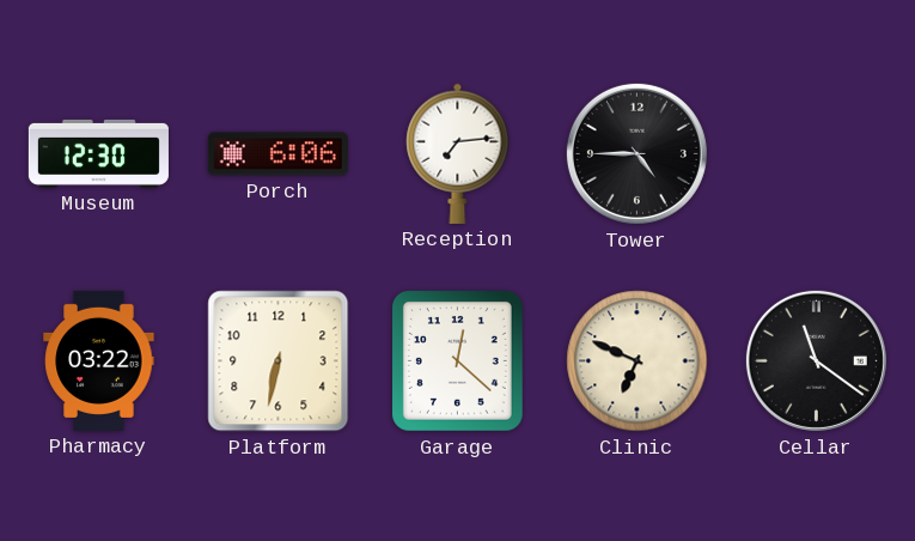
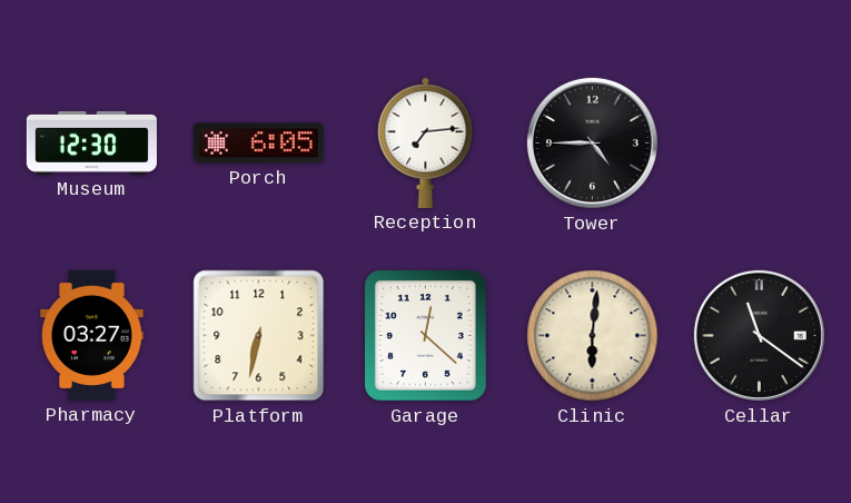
Porch: 6:06 -> 6:05
Pharmacy: 03:22 -> 03:27
Clinic: 6:49 -> 6:01
